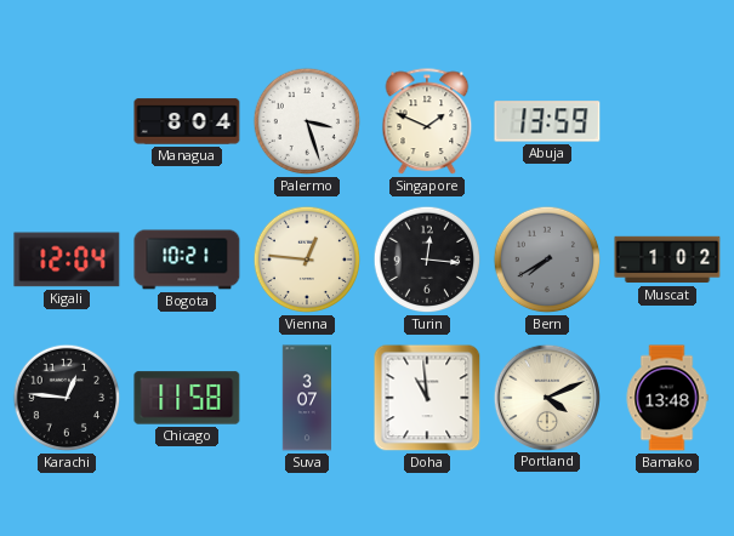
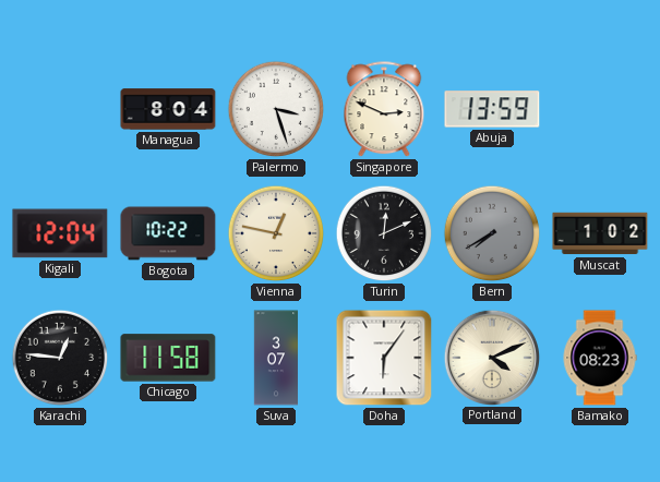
Singapore: 1:49 -> 2:49
Bogota: 10:21 -> 10:22
Vienna: 12:46 -> 12:47
Turin: 12:16 -> 12:11
Doha: 10:59 -> 6:06
Bamako: 13:48 -> 08:23
